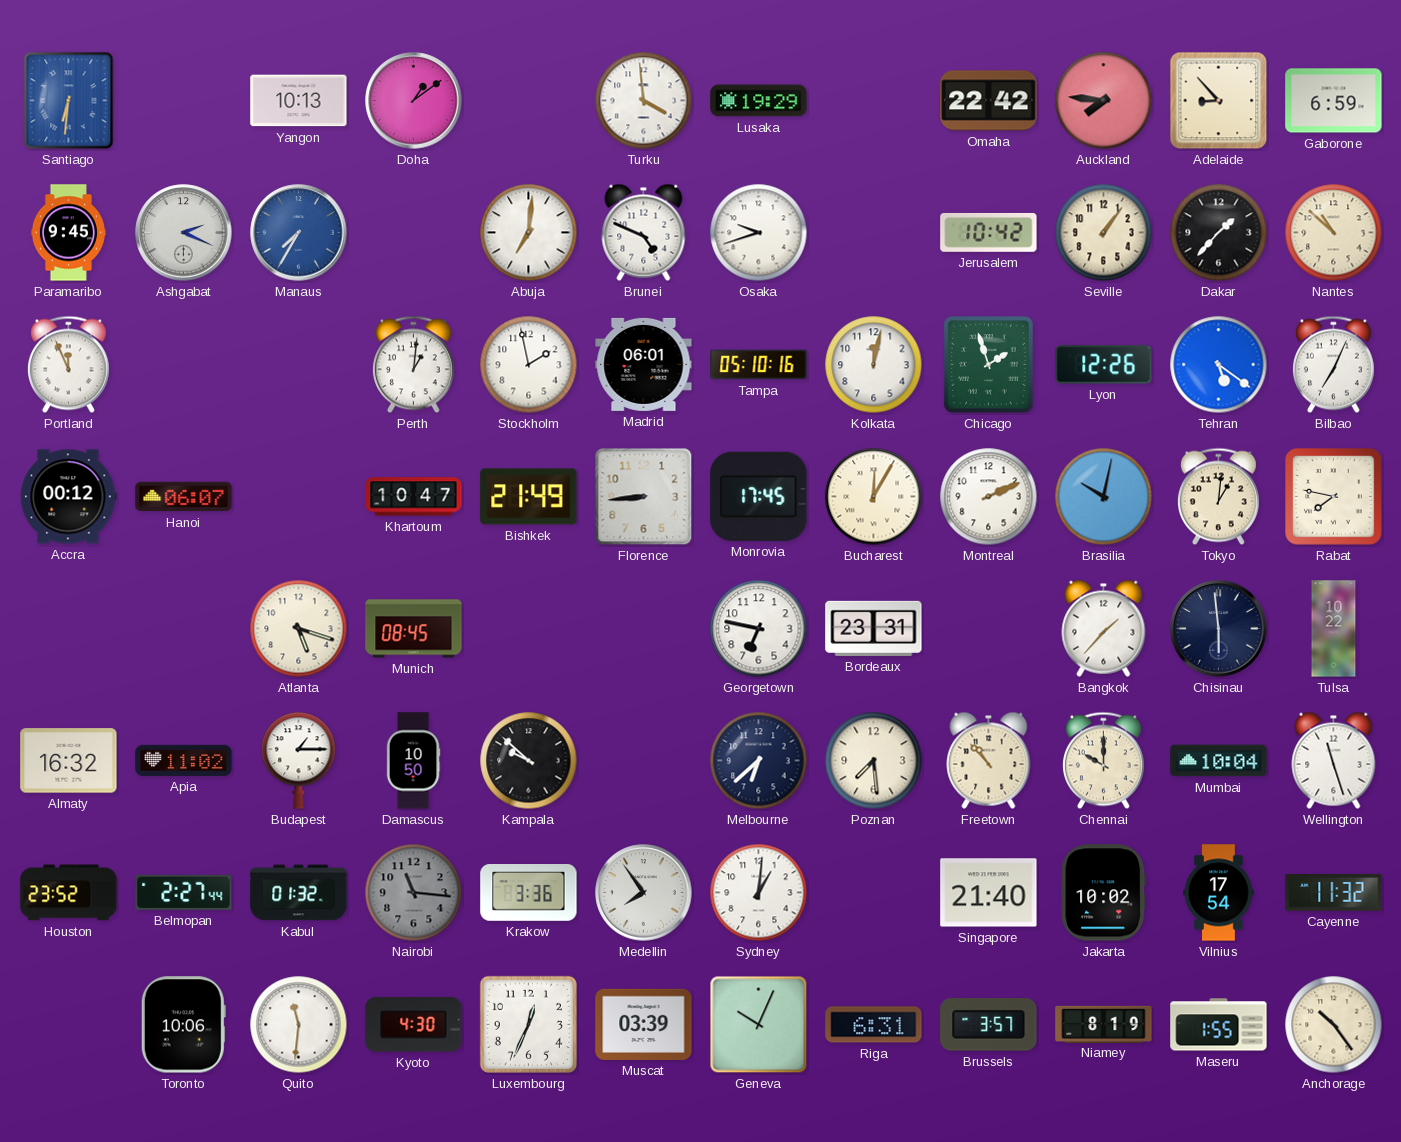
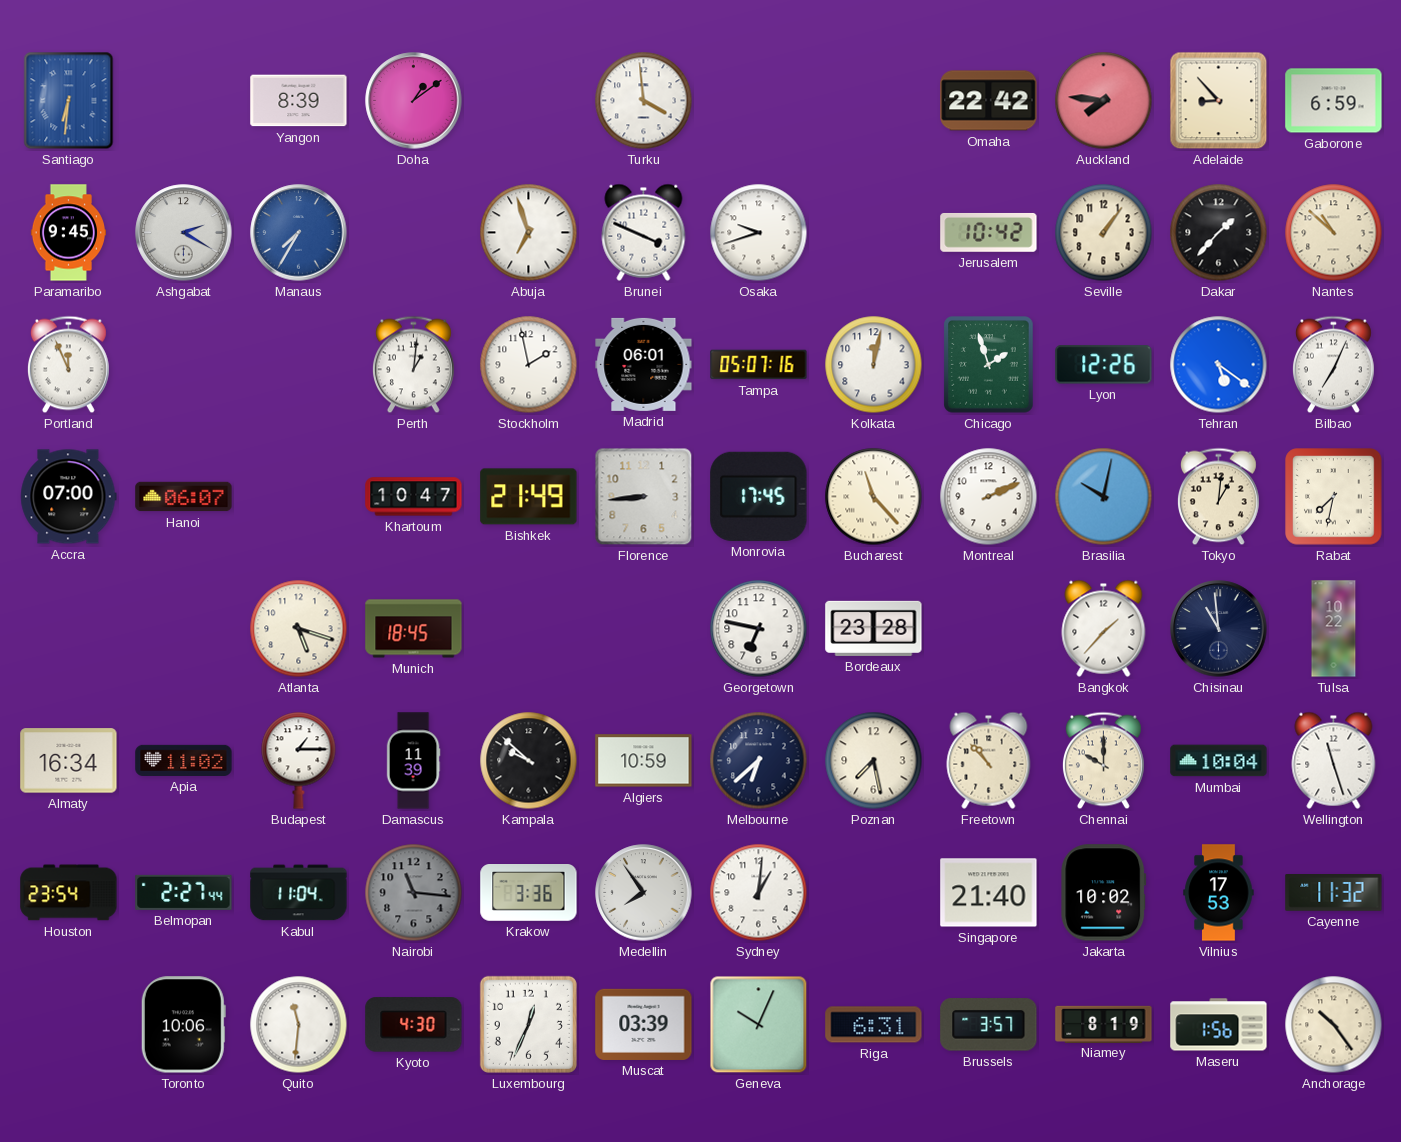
Yangon: 10:13 -> 8:39
Lusaka: 19:29 -> none
Ashgabat: 2:19 -> 2:20
Abuja: 7:01 -> 6:57
Brunei: 4:49 -> 3:49
Tampa: 05:10 -> 05:07
Accra: 00:12 -> 07:00
Bucharest: 12:05 -> 11:23
Rabat: 7:47 -> 7:32
Munich: 08:45 -> 18:45
Bordeaux: 23:31 -> 23:28
Chisinau: 5:59 -> 10:59
Almaty: 16:32 -> 16:34
Damascus: 10:50 -> 11:39
Algiers: none -> 10:59
Poznan: 7:29 -> 7:28
Houston: 23:52 -> 23:54
Kabul: 01:32 -> 11:04
Vilnius: 17:54 -> 17:53
Maseru: 1:55 -> 1:56
